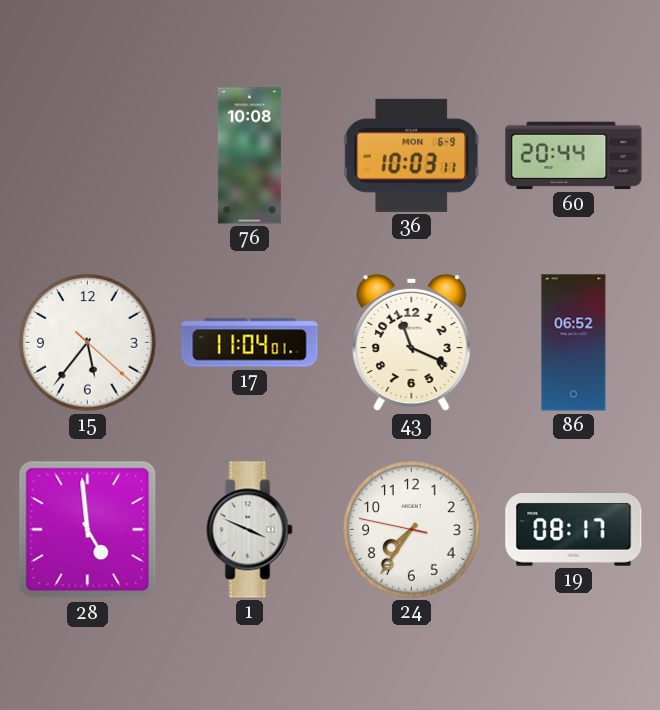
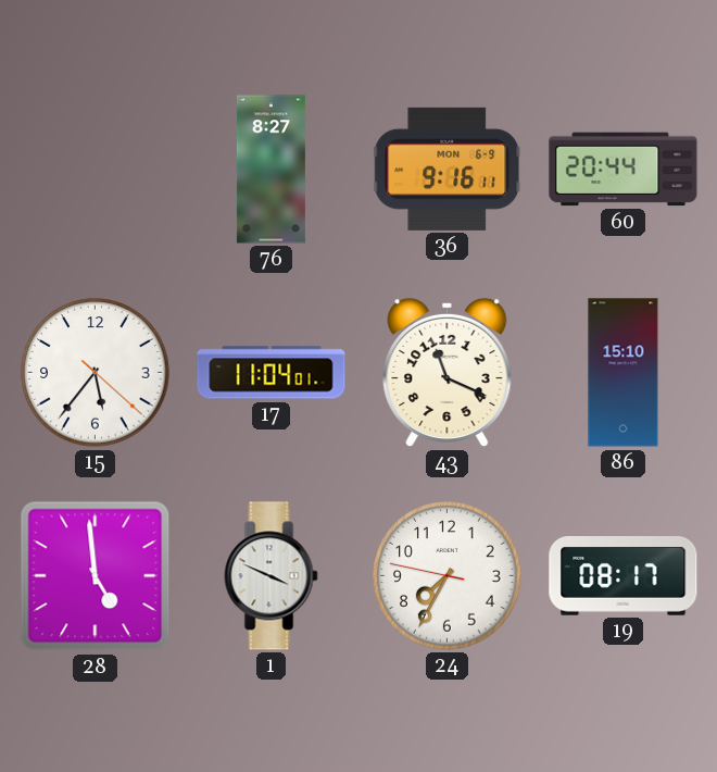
76: 10:08 -> 8:27
36: 10:03 -> 9:16
86: 06:52 -> 15:10
24: 7:35 -> 7:34
